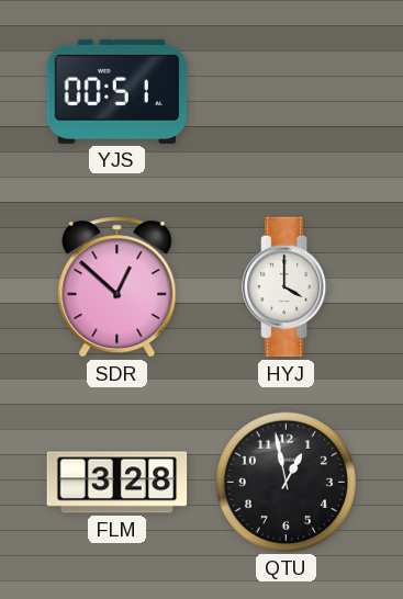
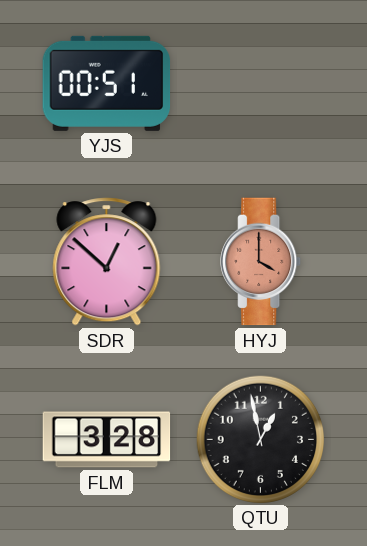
HYJ dial: white -> salmon
